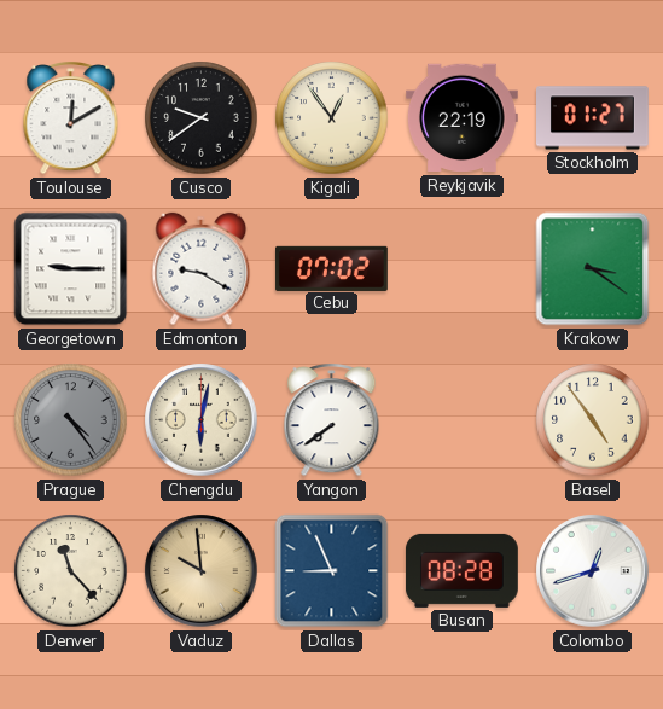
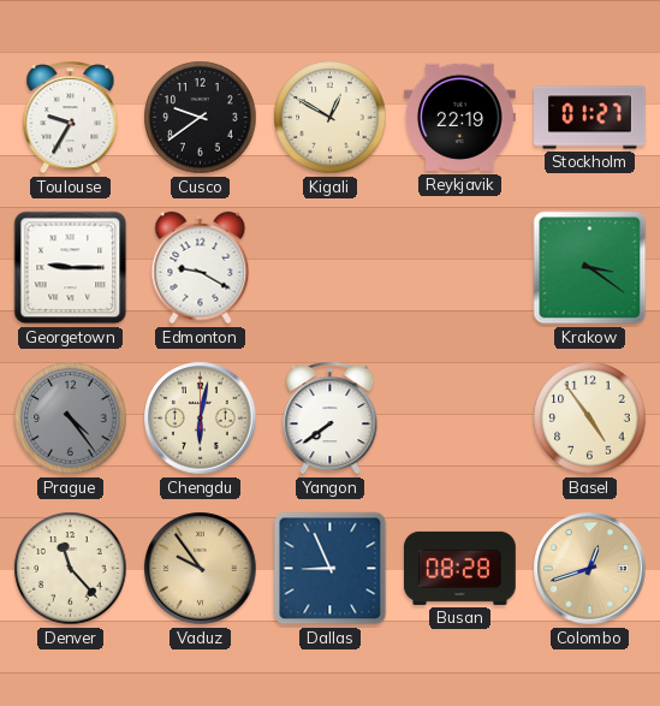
Toulouse: 12:10 -> 9:35
Kigali: 12:54 -> 12:50
Cebu: 07:02 -> none
Vaduz: 9:59 -> 9:54
Colombo dial: white -> champagne
